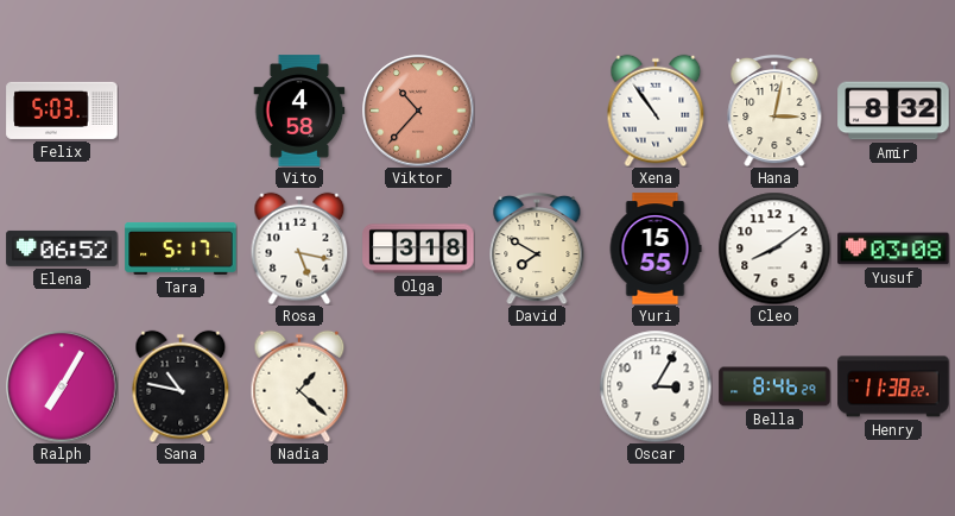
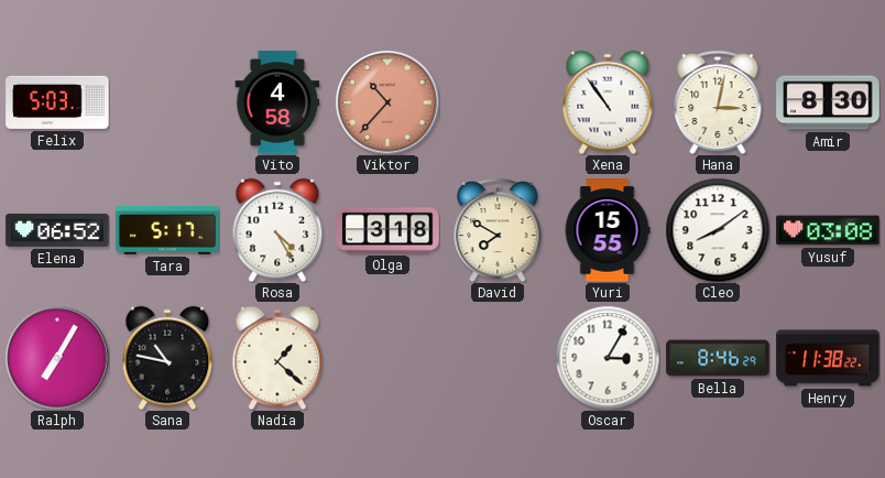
Amir: 8:32 -> 8:30
Rosa: 5:17 -> 4:25
